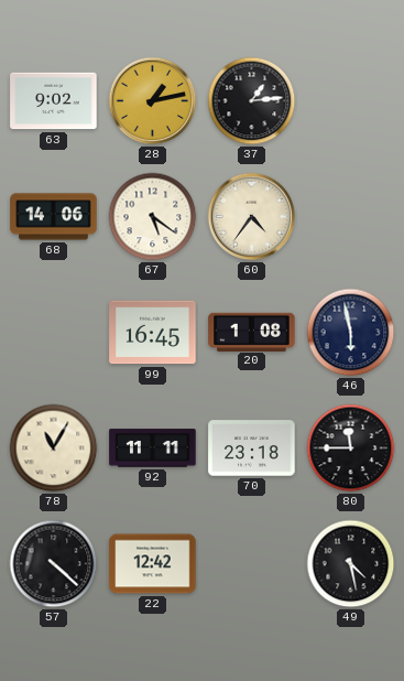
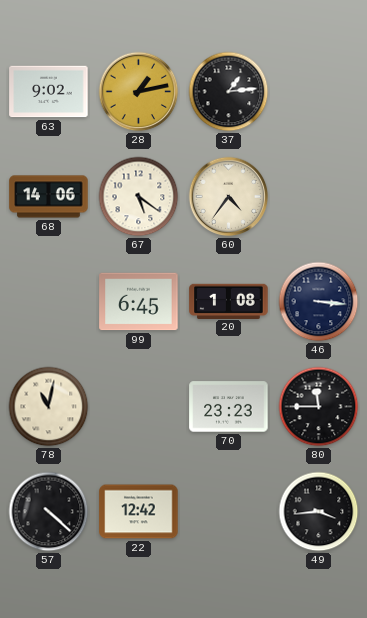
99: 16:45 -> 6:45
46: 5:58 -> 3:16
78: 11:05 -> 11:02
92: 11:11 -> none
70: 23:18 -> 23:23
49: 4:28 -> 3:44
